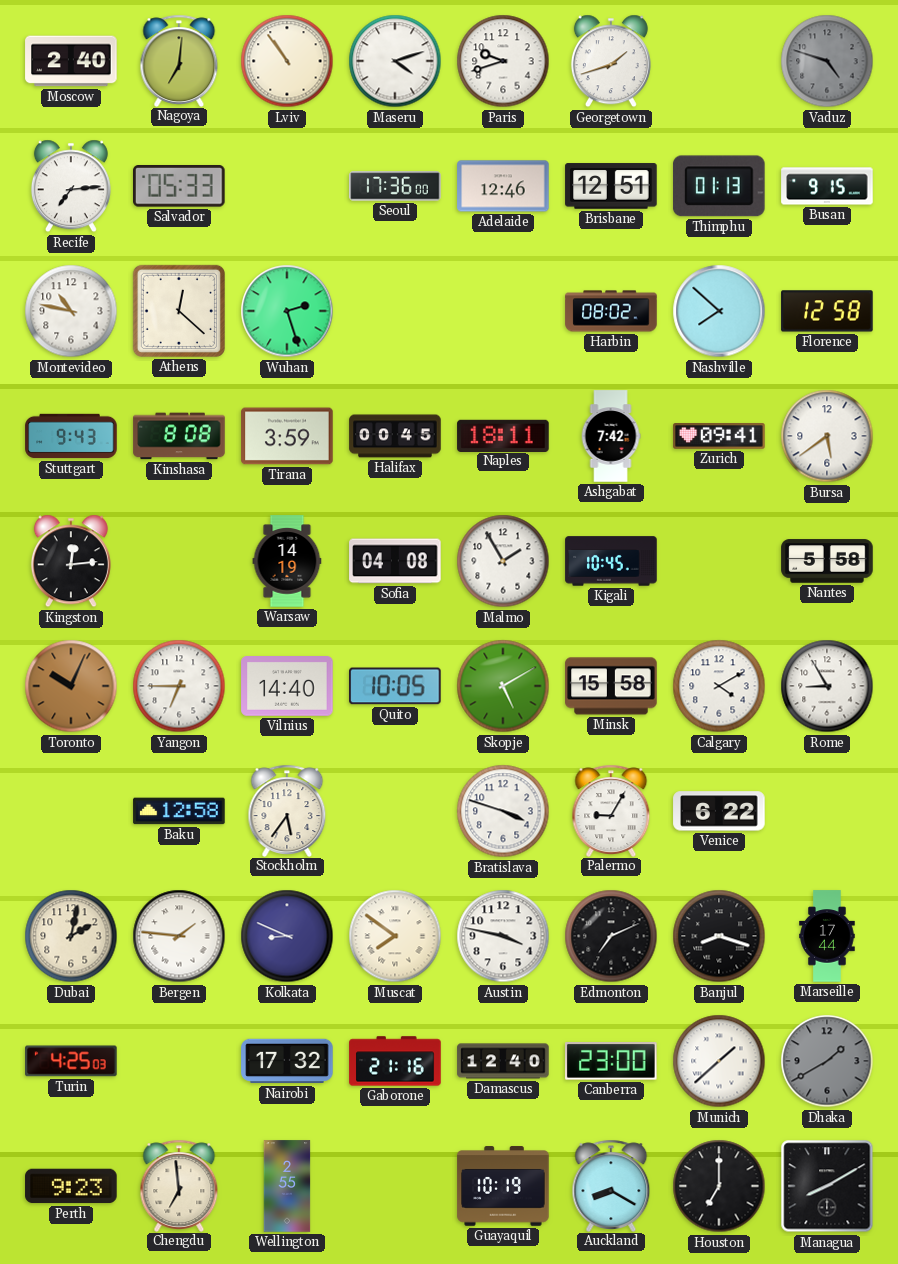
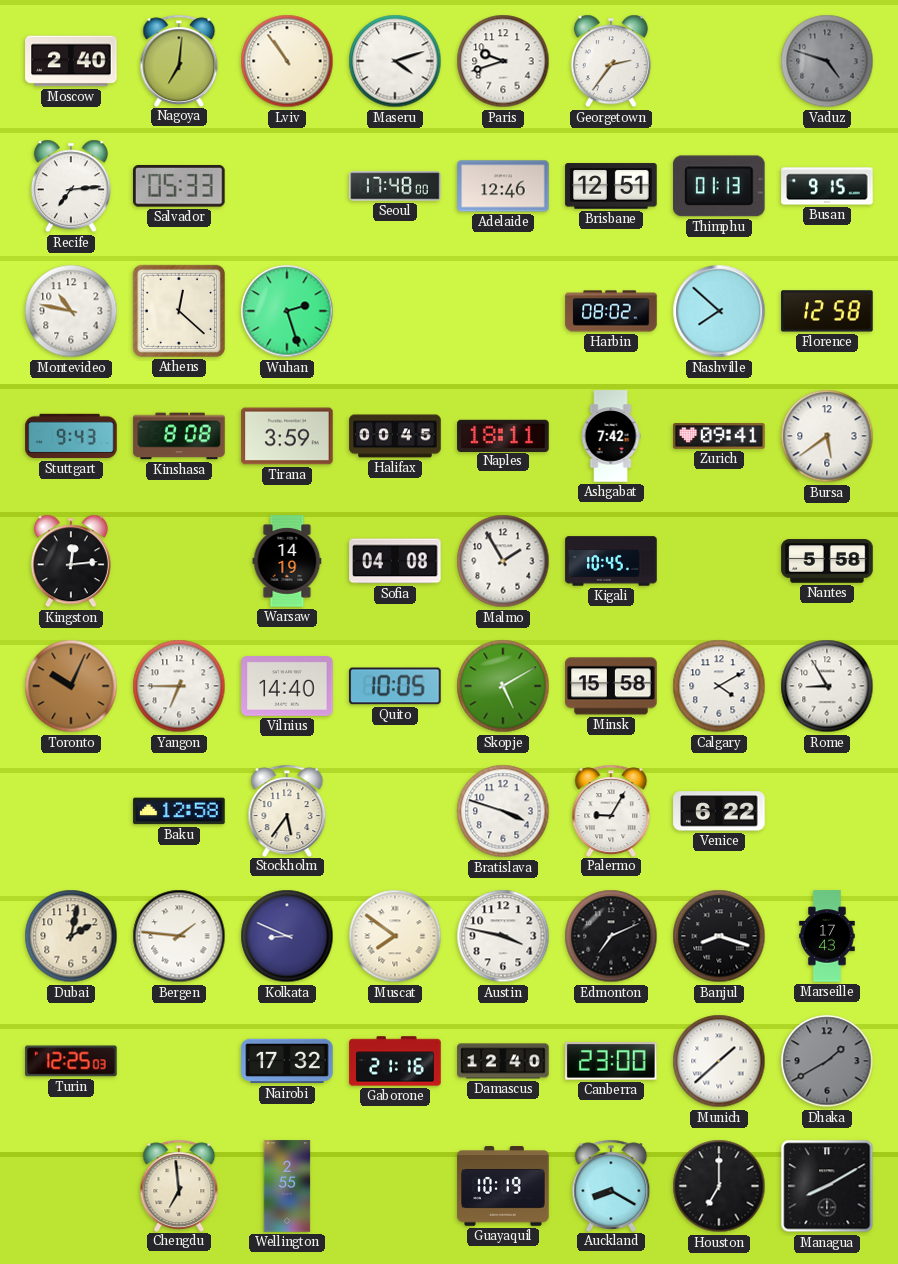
Georgetown: 1:42 -> 2:36
Seoul: 17:36 -> 17:48
Marseille: 17:44 -> 17:43
Turin: 4:25 -> 12:25
Perth: 9:23 -> none
